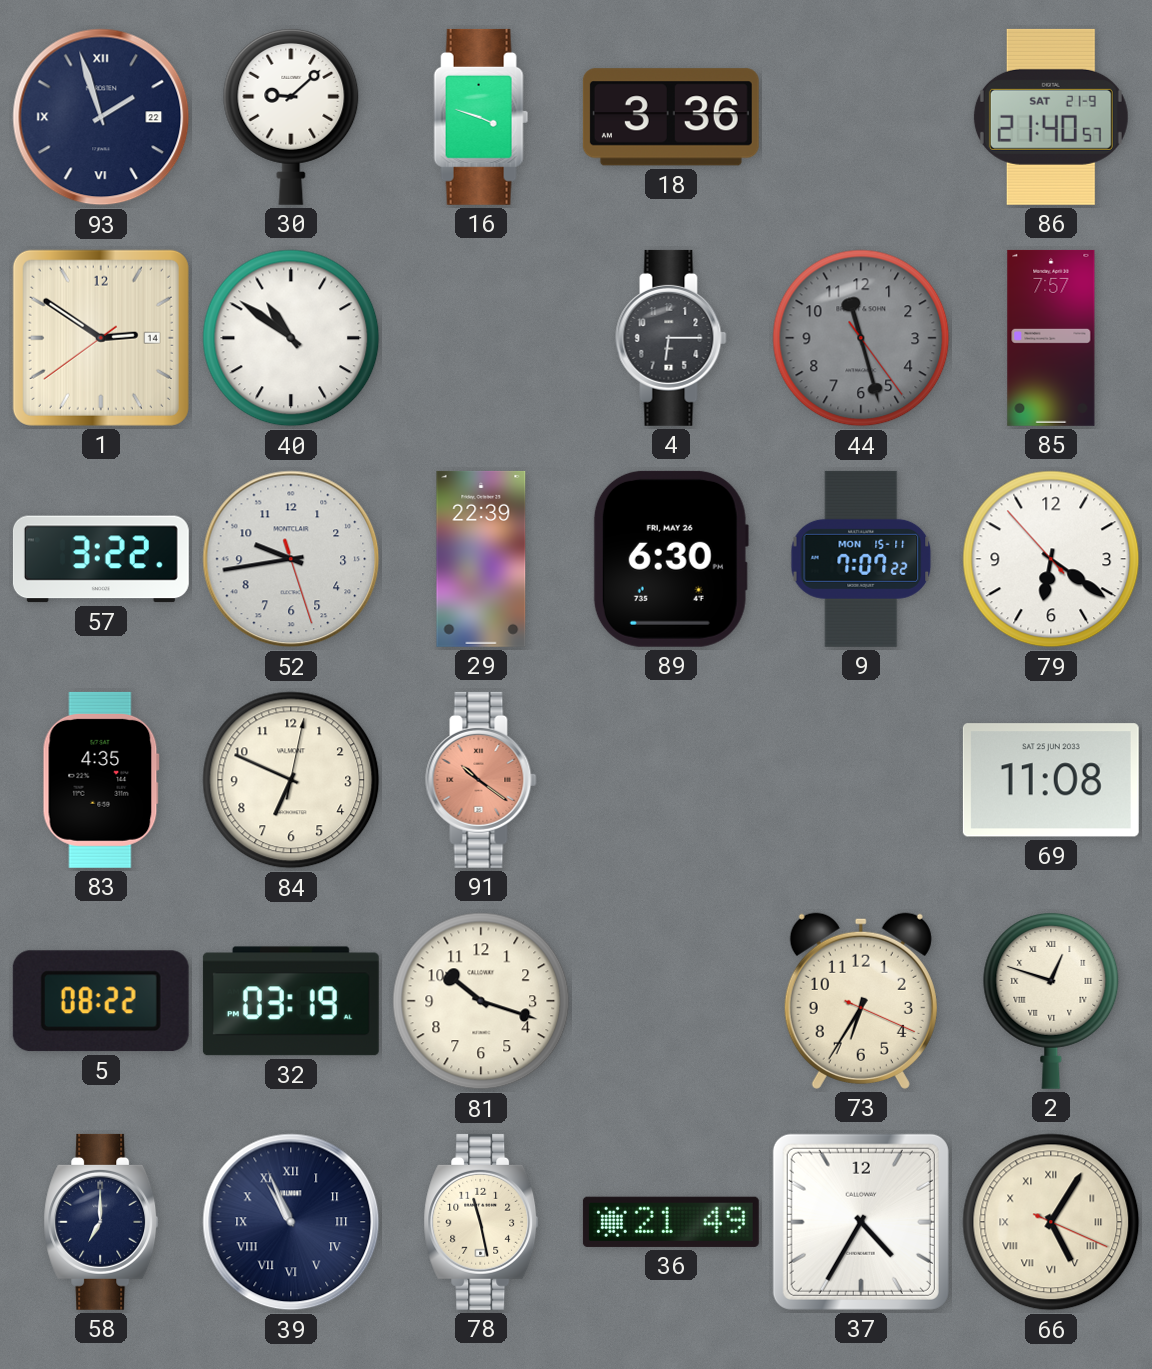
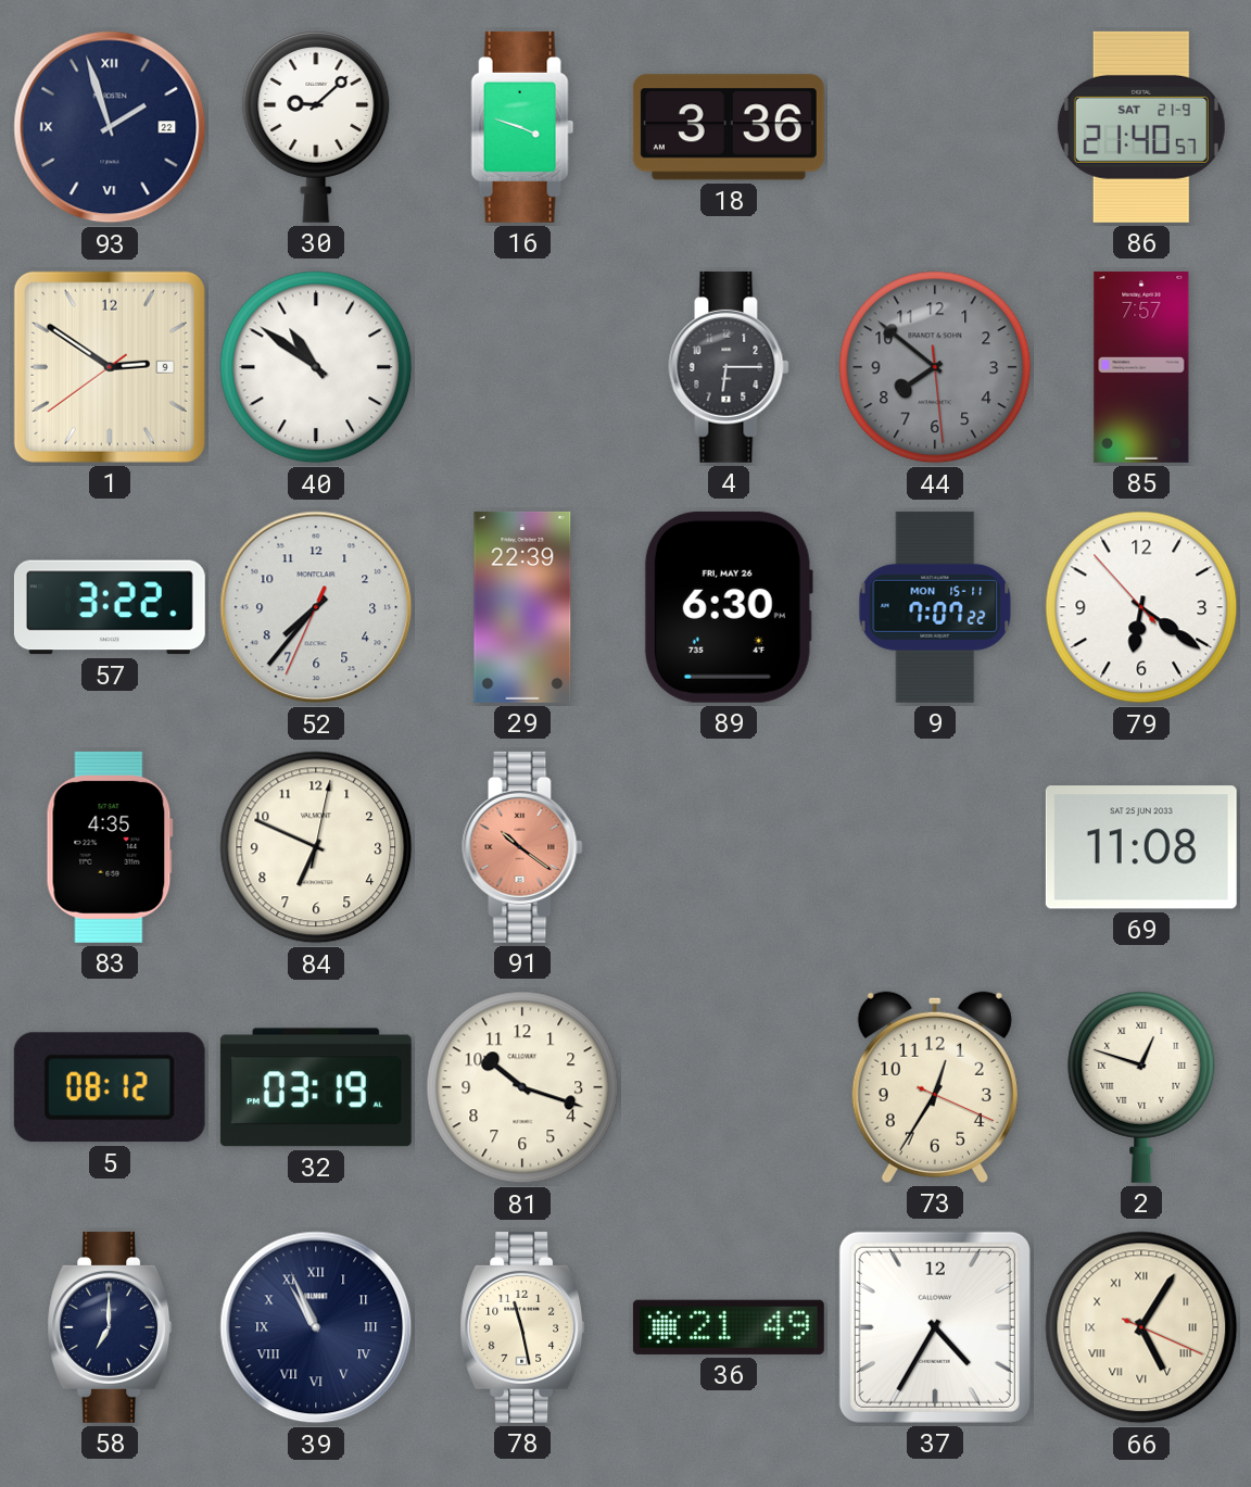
1 date: 14 -> 9
44: 11:27 -> 7:51
52: 9:43 -> 7:36
5: 08:22 -> 08:12
73: 6:35 -> 12:35
